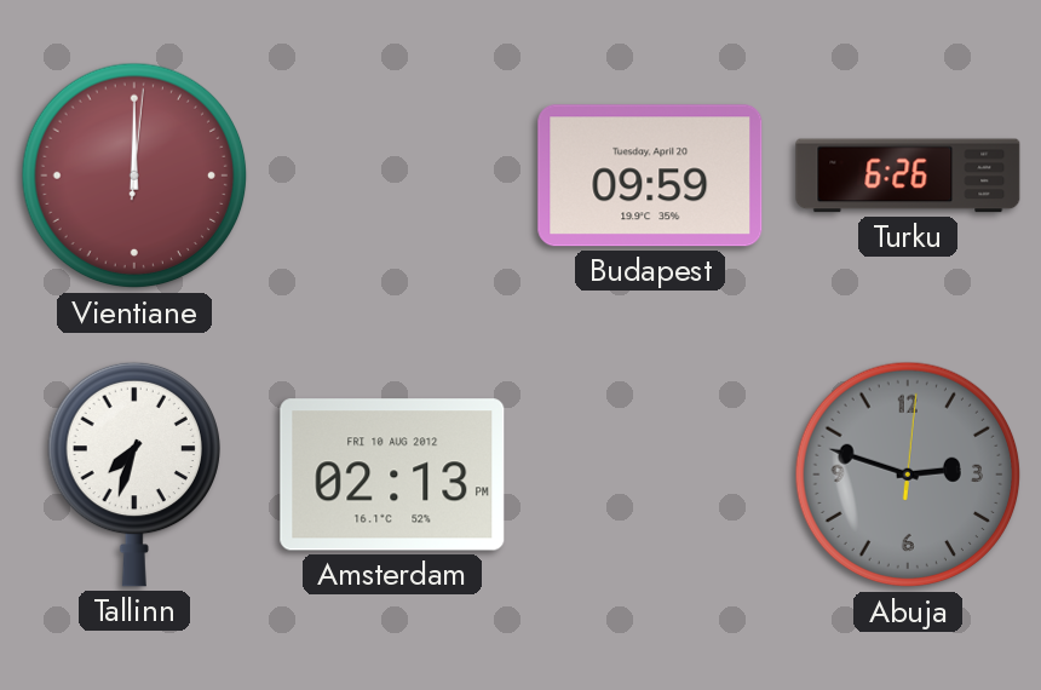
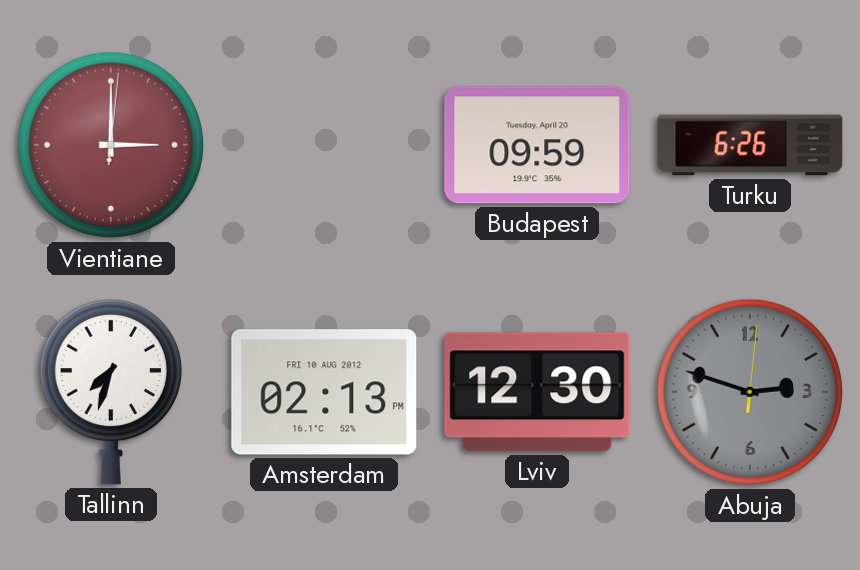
Vientiane: 12:00 -> 3:00
Lviv: none -> 12:30
